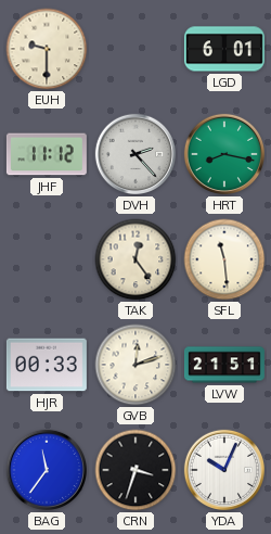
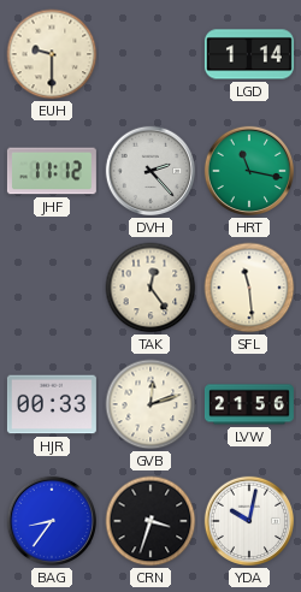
LGD: 6:01 -> 1:14
HRT: 8:17 -> 11:17
LVW: 21:51 -> 21:56
BAG: 11:36 -> 8:36
YDA: 10:04 -> 10:02
